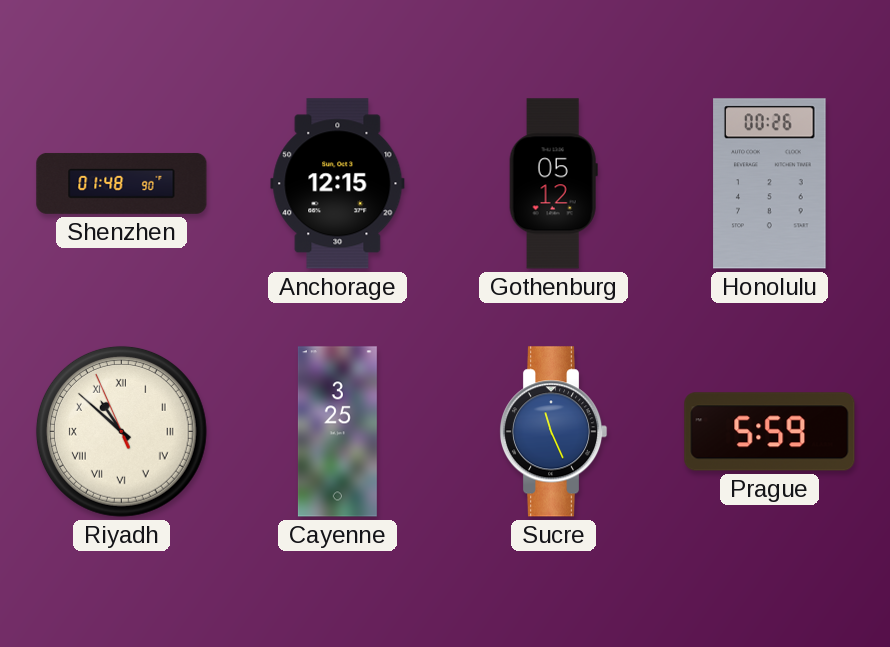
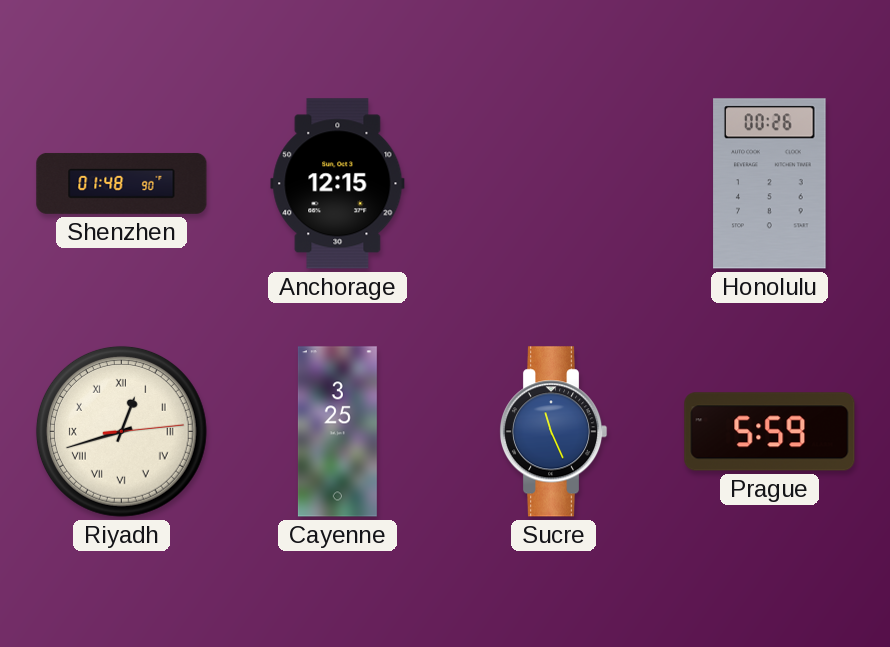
Gothenburg: 05:12 -> none
Riyadh: 10:51 -> 12:42
